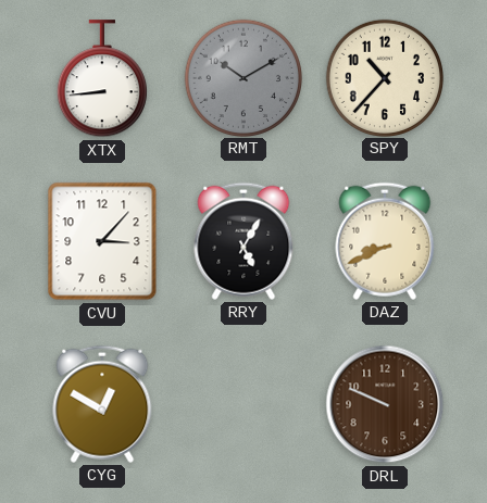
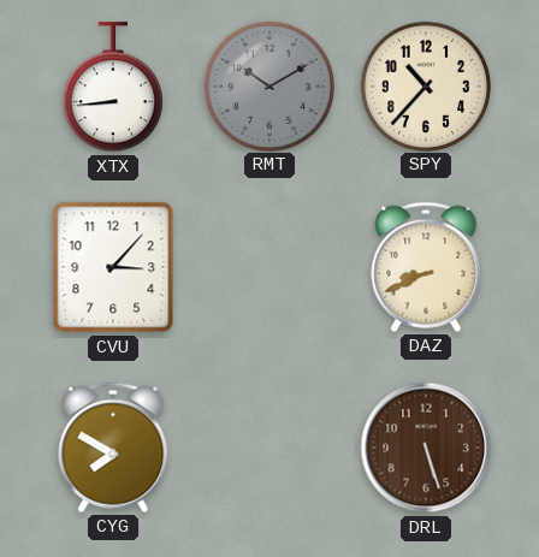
RRY: 5:05 -> none
CYG: 12:50 -> 7:50
DRL: 9:49 -> 5:27
